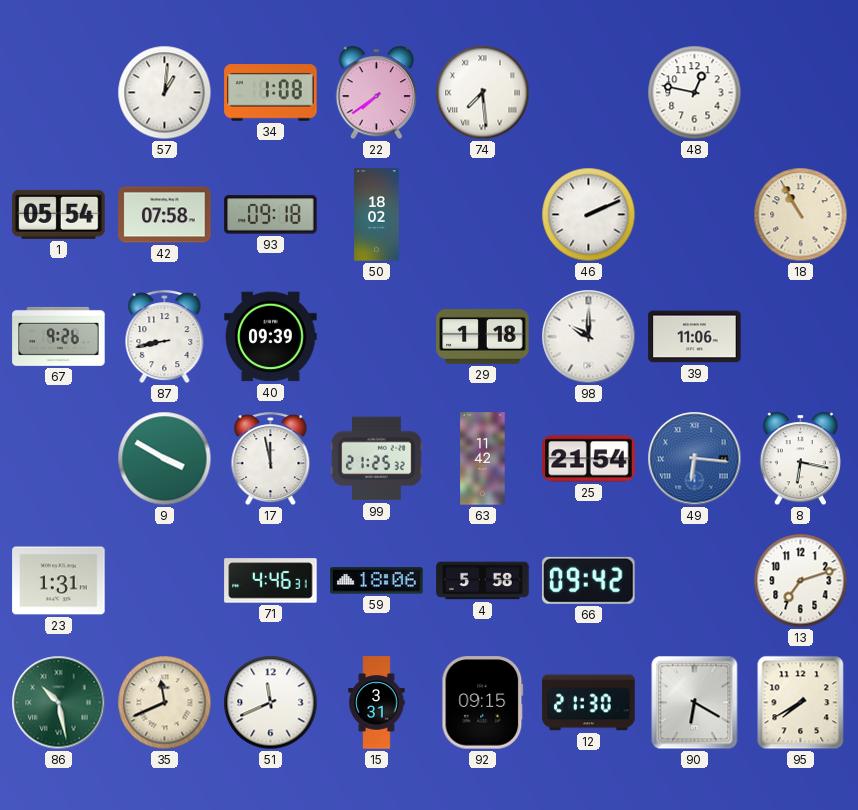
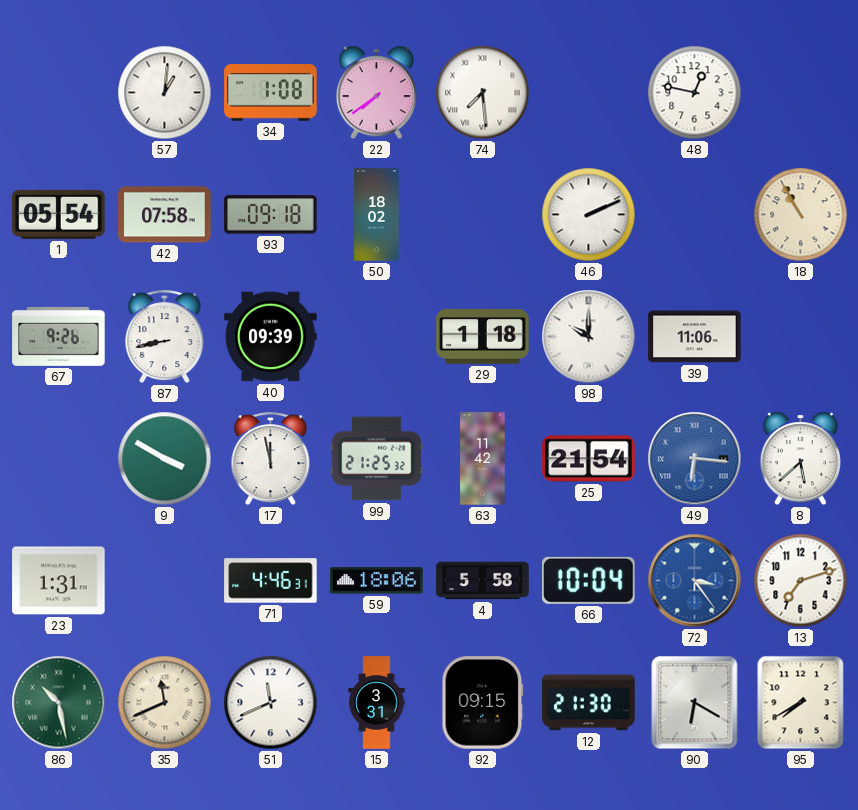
8: 6:17 -> 5:38
66: 09:42 -> 10:04
72: none -> 3:24
